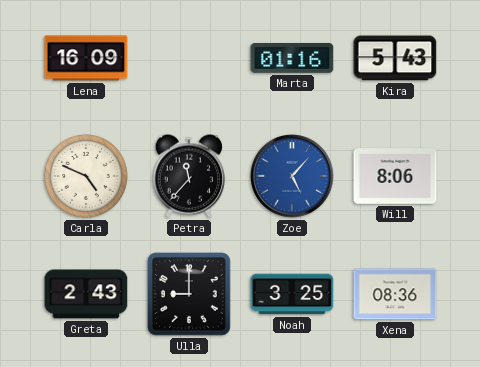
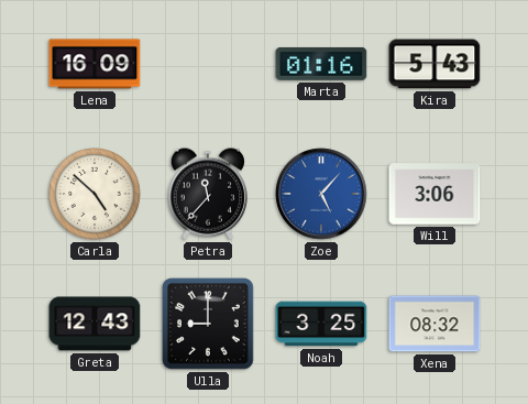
Carla: 4:49 -> 4:52
Will: 8:06 -> 3:06
Greta: 2:43 -> 12:43
Xena: 08:36 -> 08:32
